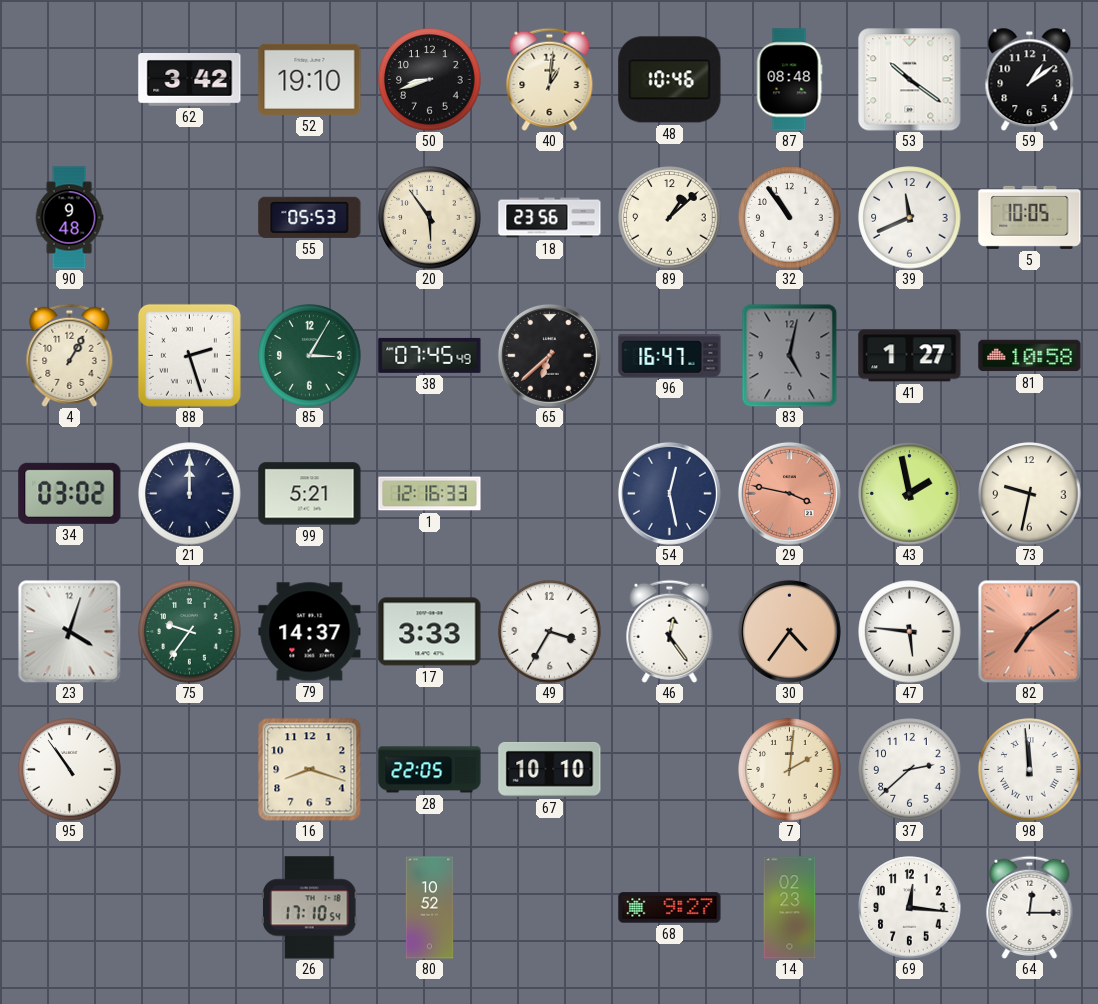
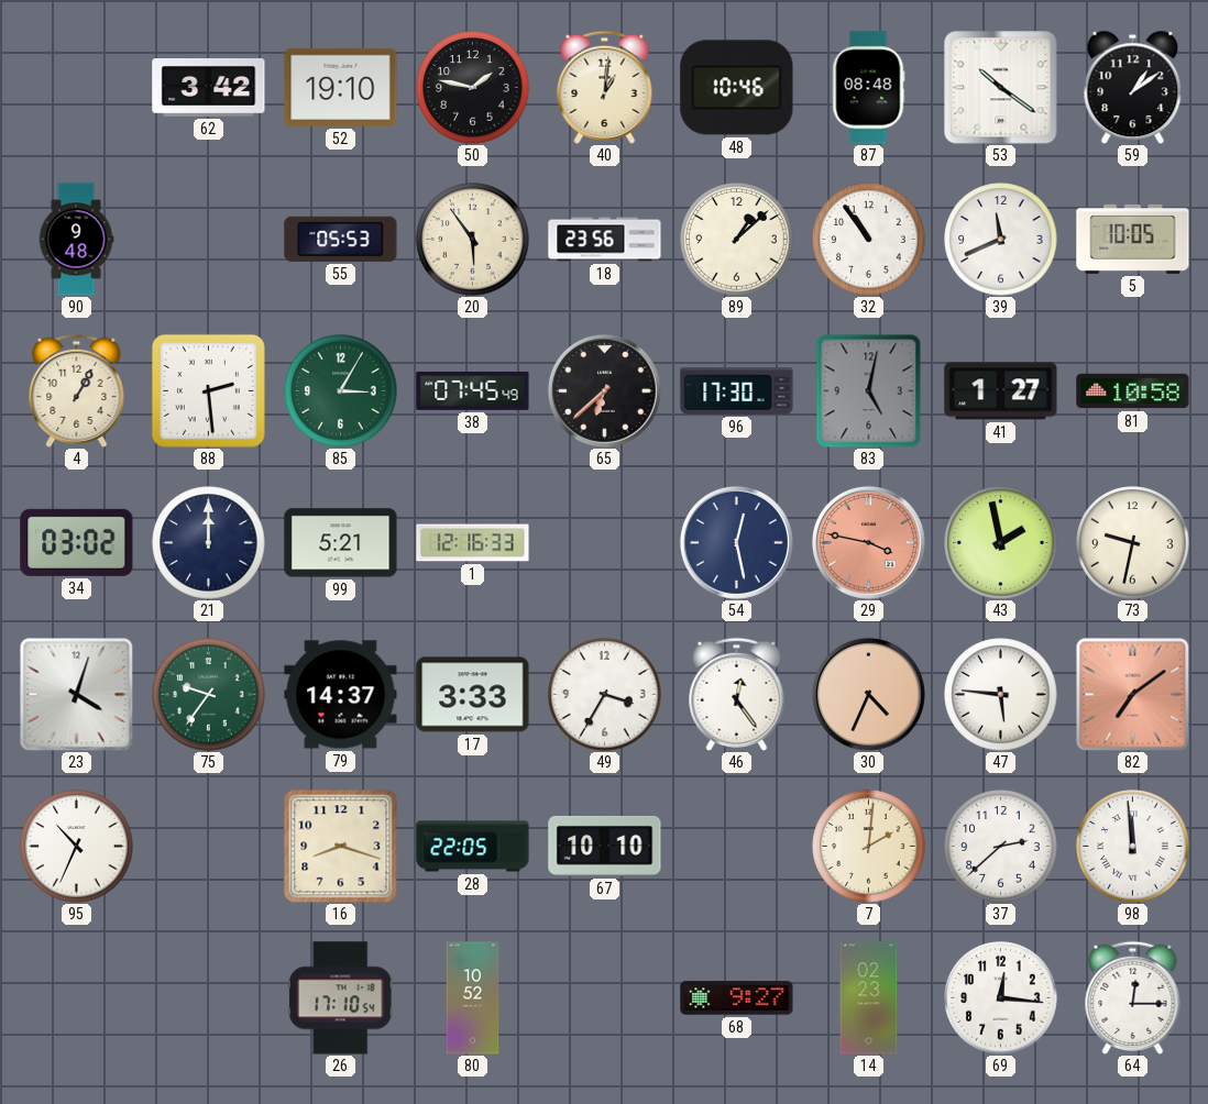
50: 8:42 -> 1:47
88: 2:27 -> 2:29
96: 16:47 -> 17:30
30: 4:36 -> 4:34
95: 10:54 -> 10:34
